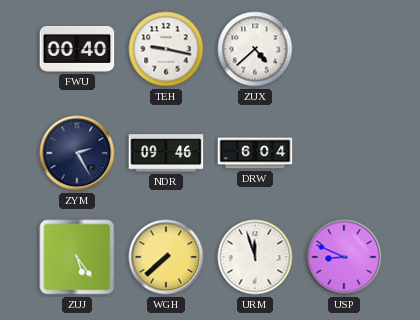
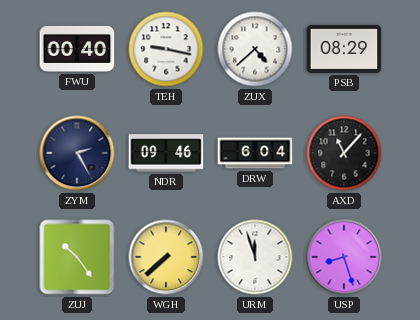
PSB: none -> 08:29
AXD: none -> 11:07
ZUJ: 5:24 -> 10:24
USP: 8:49 -> 8:27
